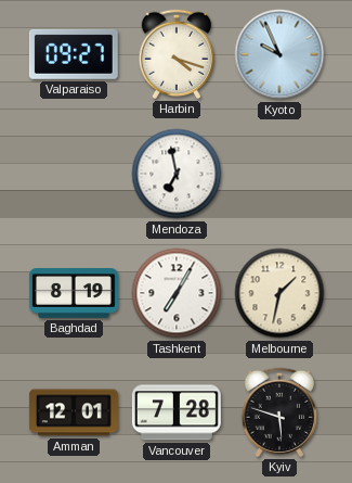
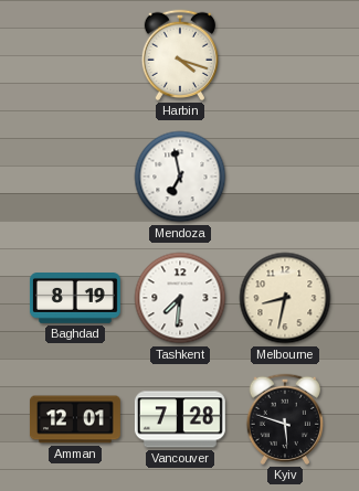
Valparaiso: 09:27 -> none
Kyoto: 9:56 -> none
Tashkent: 7:05 -> 7:31
Melbourne: 1:32 -> 8:32
